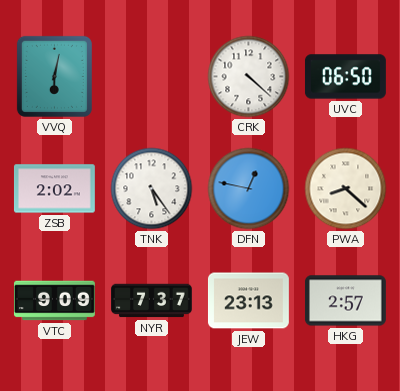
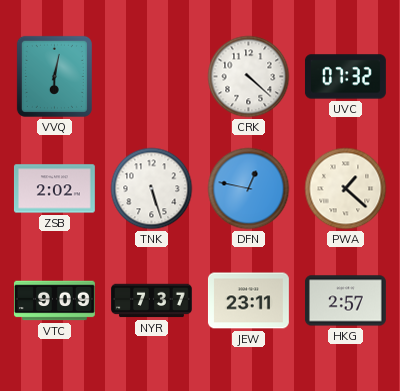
UVC: 06:50 -> 07:32
TNK: 5:24 -> 5:27
PWA: 8:22 -> 1:22
JEW: 23:13 -> 23:11
